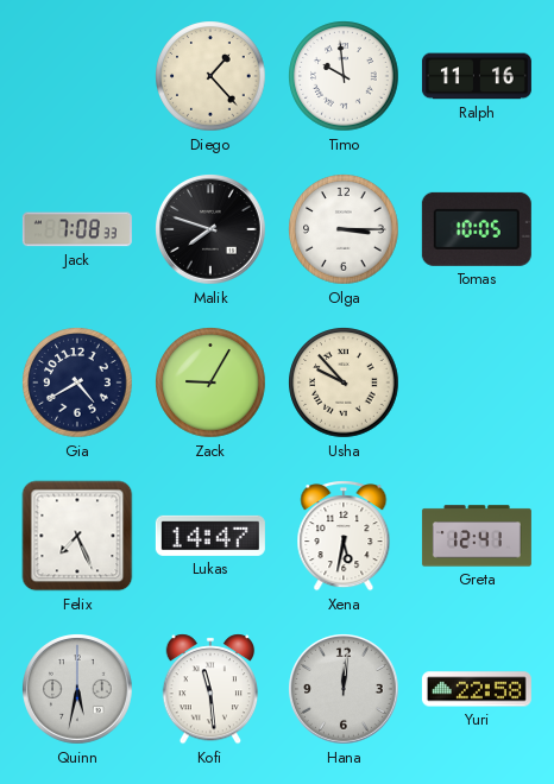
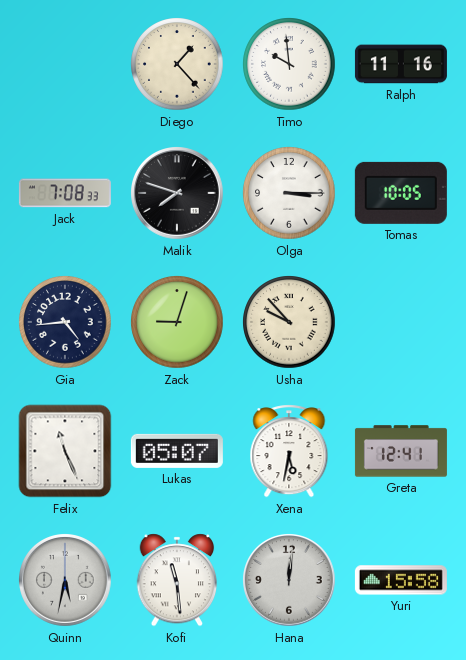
Gia: 4:40 -> 4:44
Zack: 9:05 -> 9:03
Felix: 7:26 -> 11:26
Lukas: 14:47 -> 05:07
Yuri: 22:58 -> 15:58
